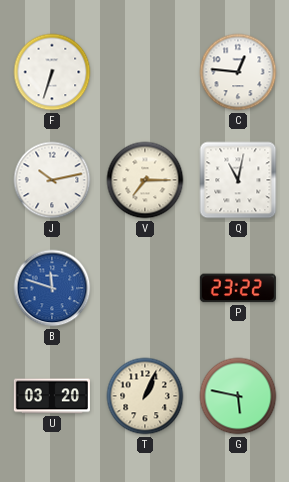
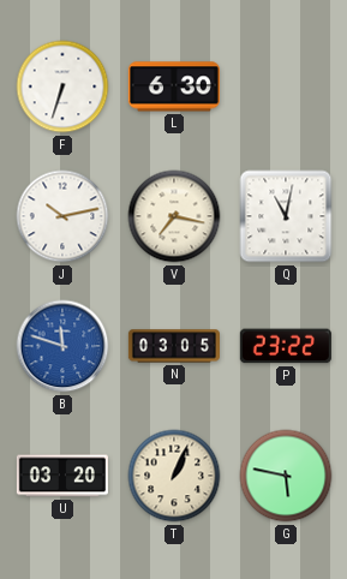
L: none -> 6:30
C: 12:46 -> none
V: 7:15 -> 7:17
N: none -> 03:05
